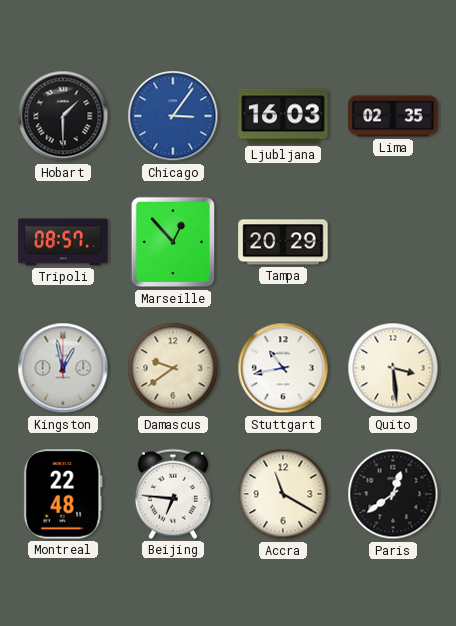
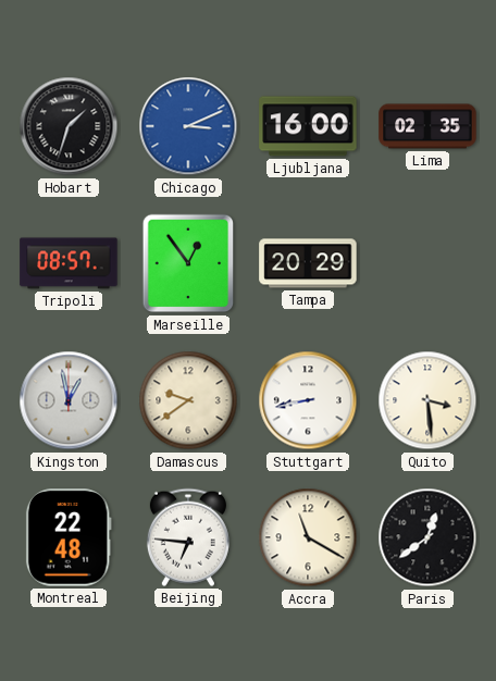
Hobart: 1:30 -> 1:33
Chicago: 3:06 -> 3:11
Ljubljana: 16:03 -> 16:00
Marseille: 12:53 -> 12:54
Stuttgart: 10:43 -> 8:43
